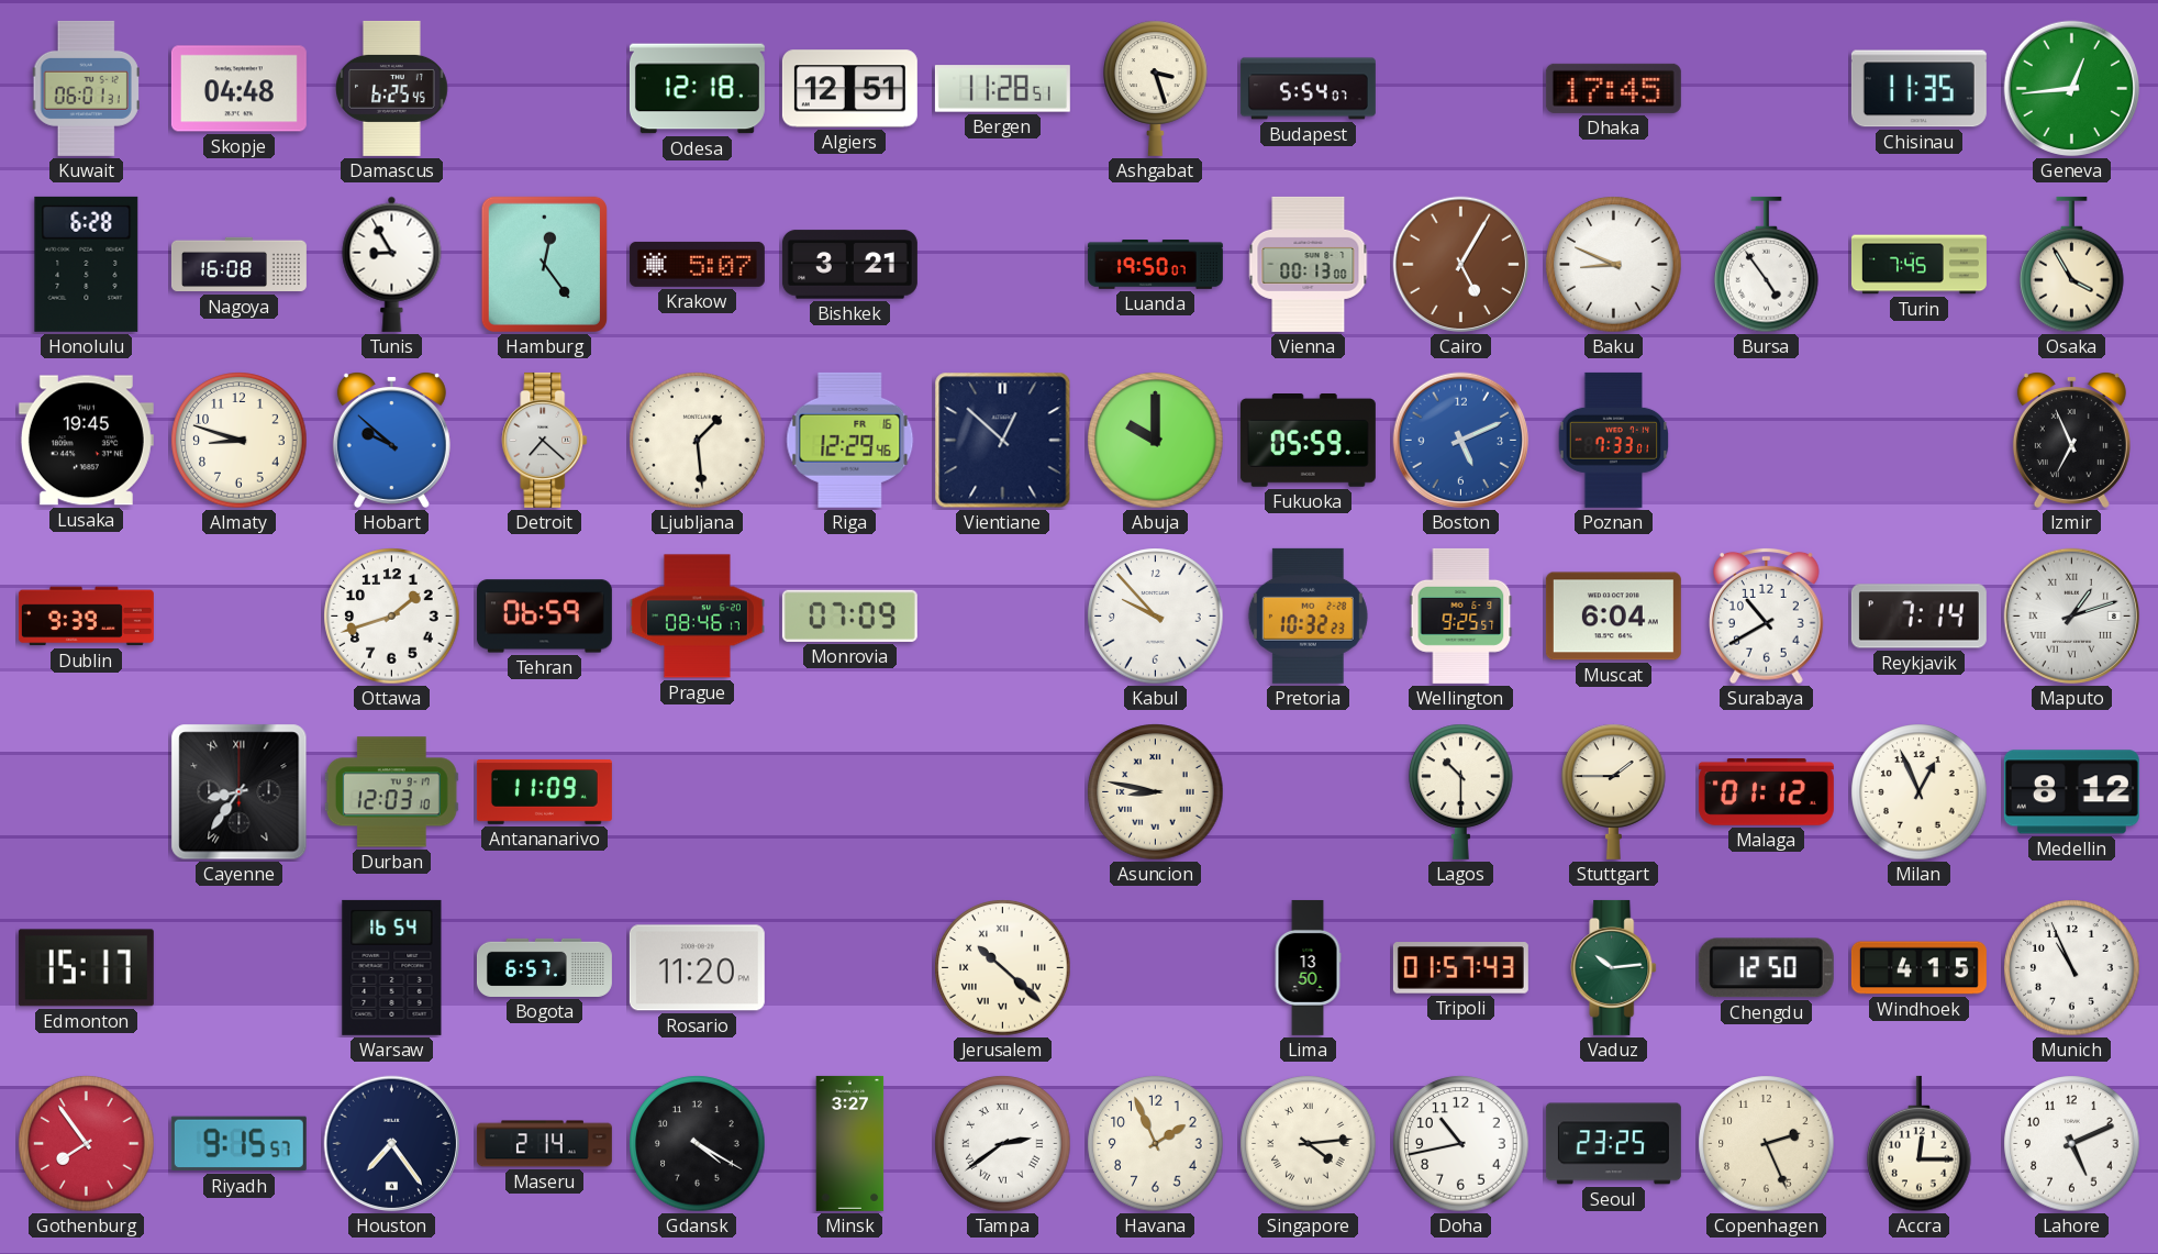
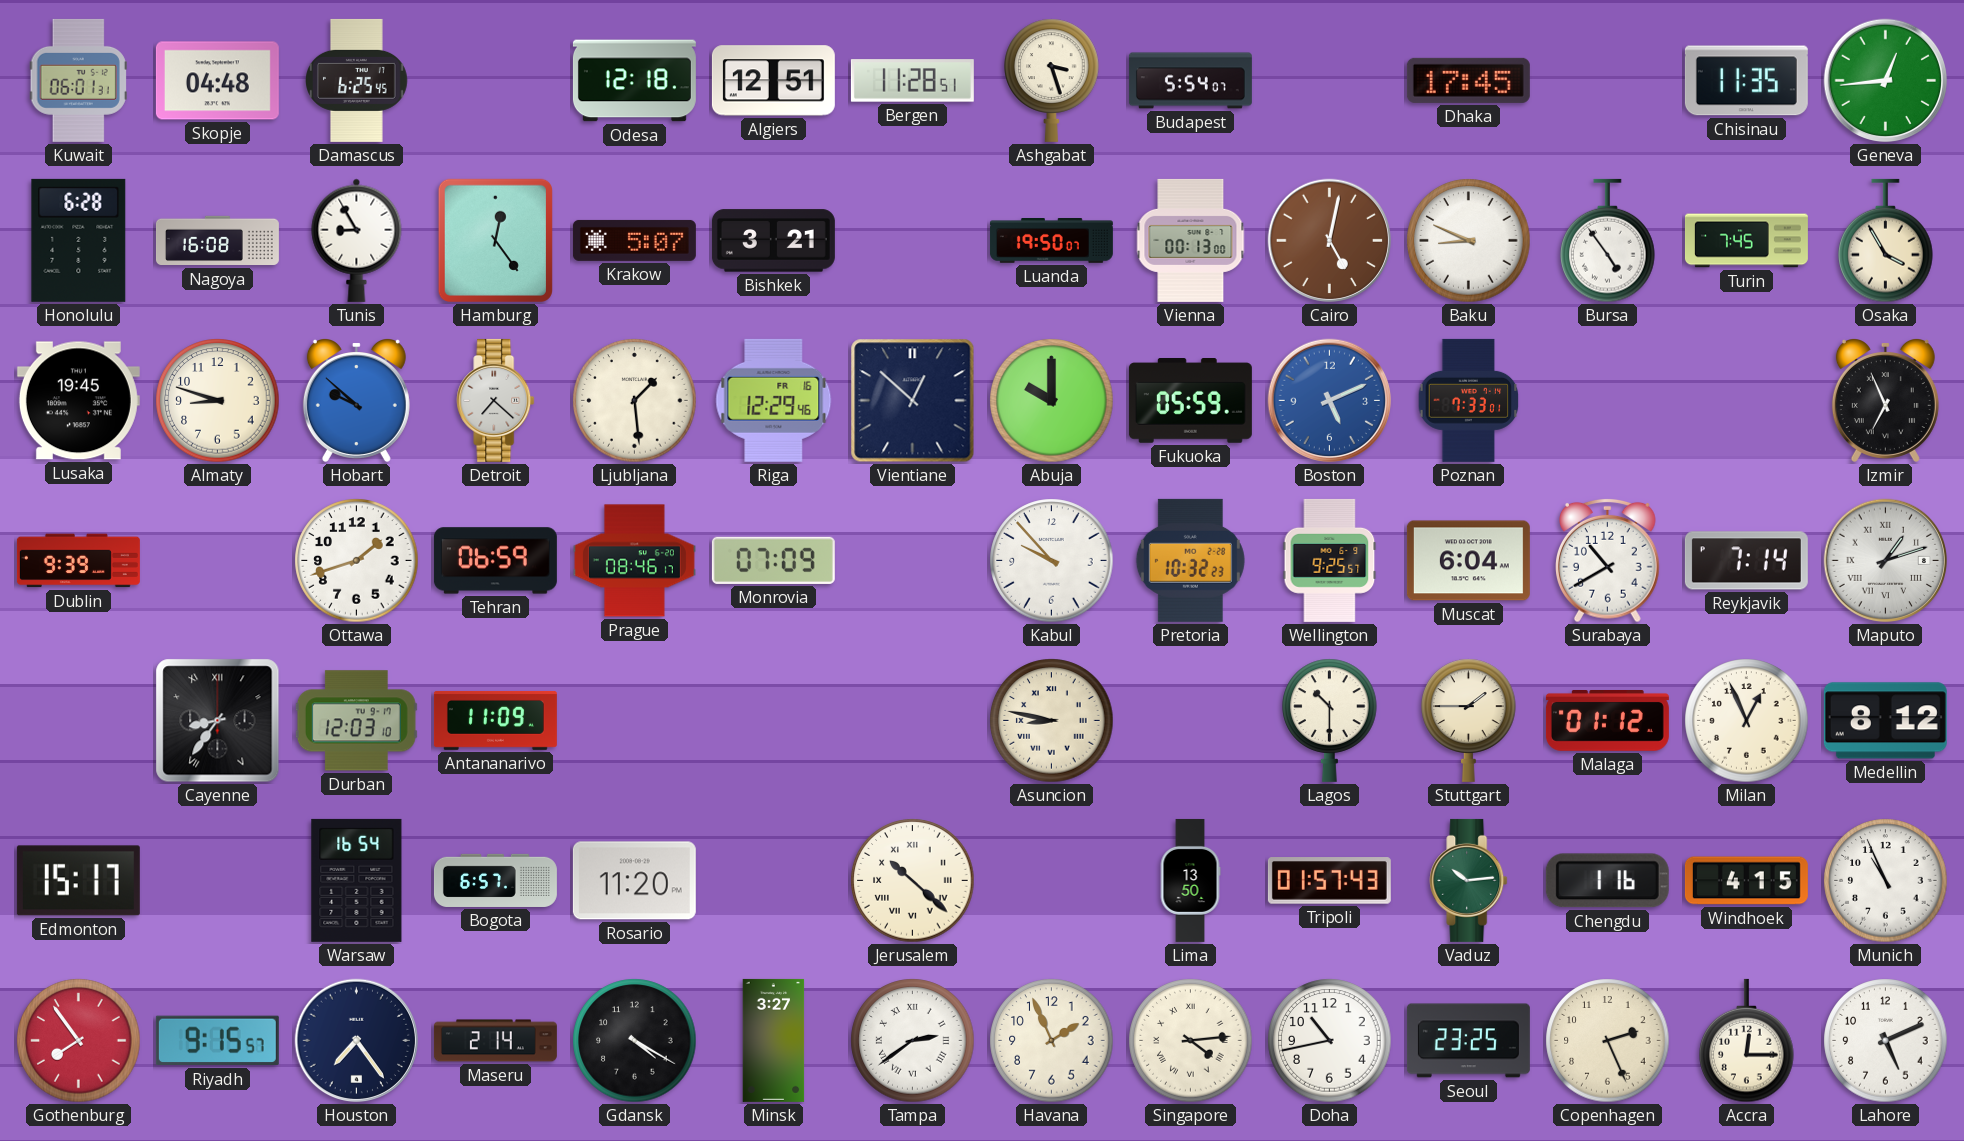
Cairo: 5:05 -> 5:02
Chengdu: 12:50 -> 1:16
